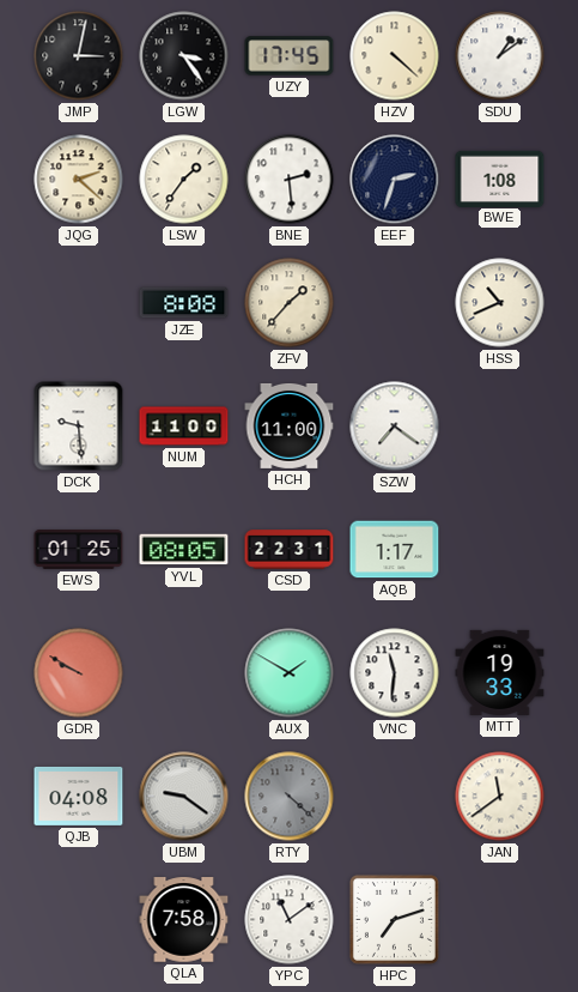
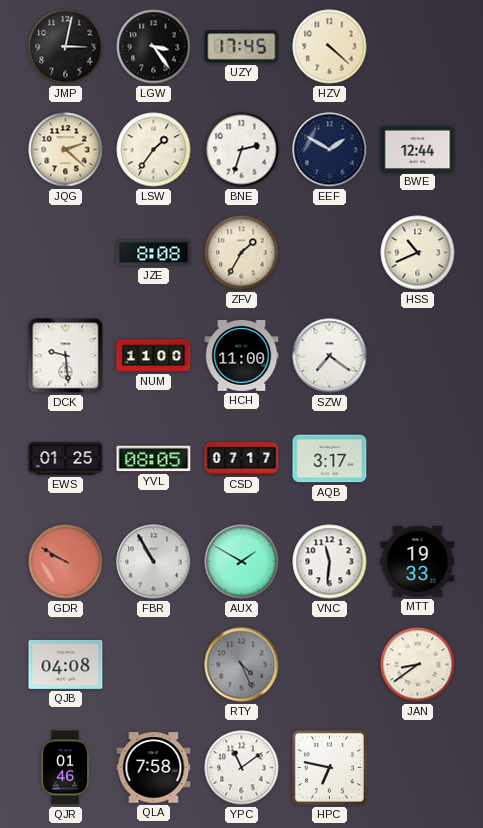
SDU: 1:09 -> none
BNE: 2:29 -> 2:33
EEF: 2:33 -> 1:50
BWE: 1:08 -> 12:44
ZFV: 1:37 -> 1:35
CSD: 22:31 -> 07:17
AQB: 1:17 -> 3:17
FBR: none -> 10:55
UBM: 9:21 -> none
RTY: 4:22 -> 4:26
JAN: 11:39 -> 8:39
QJR: none -> 01:46
HPC: 7:12 -> 6:47
